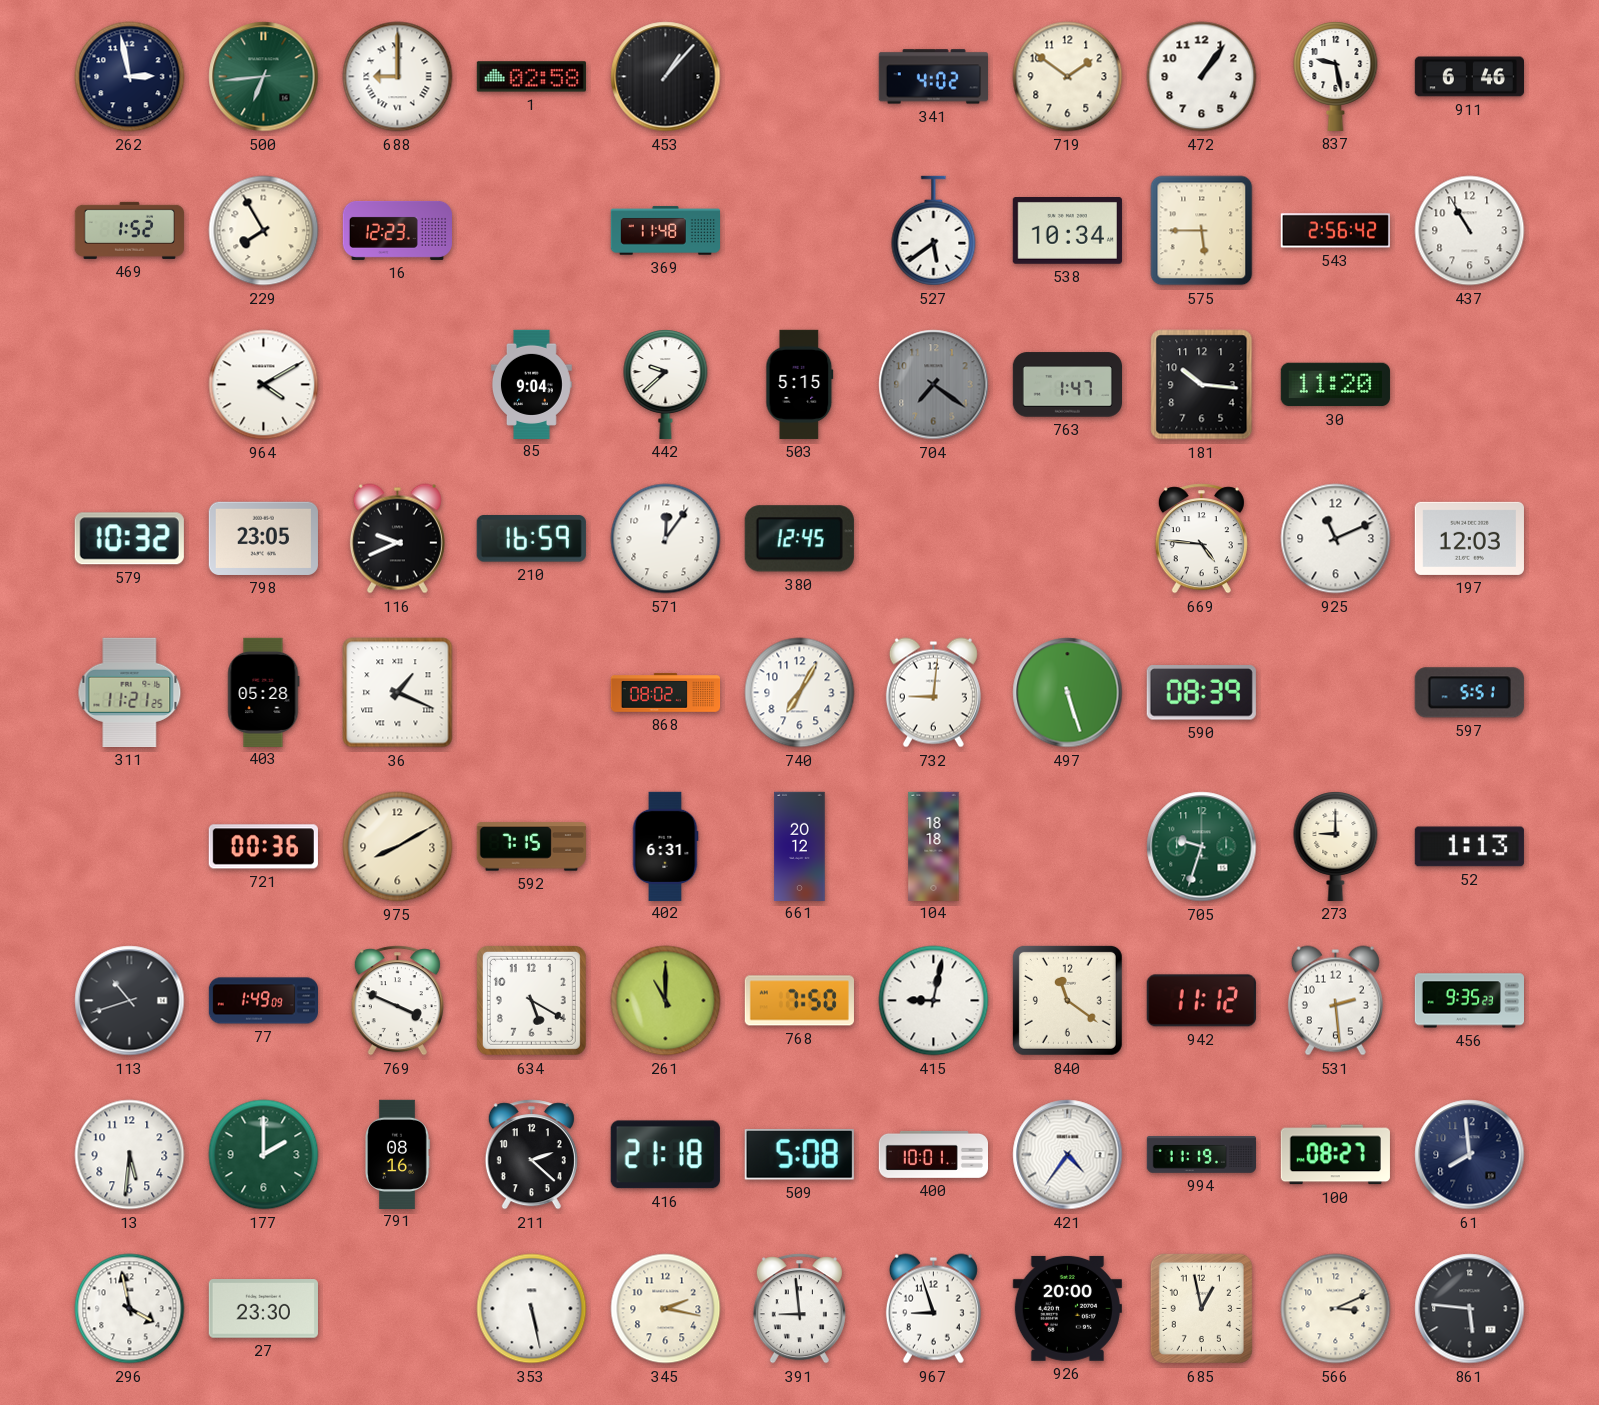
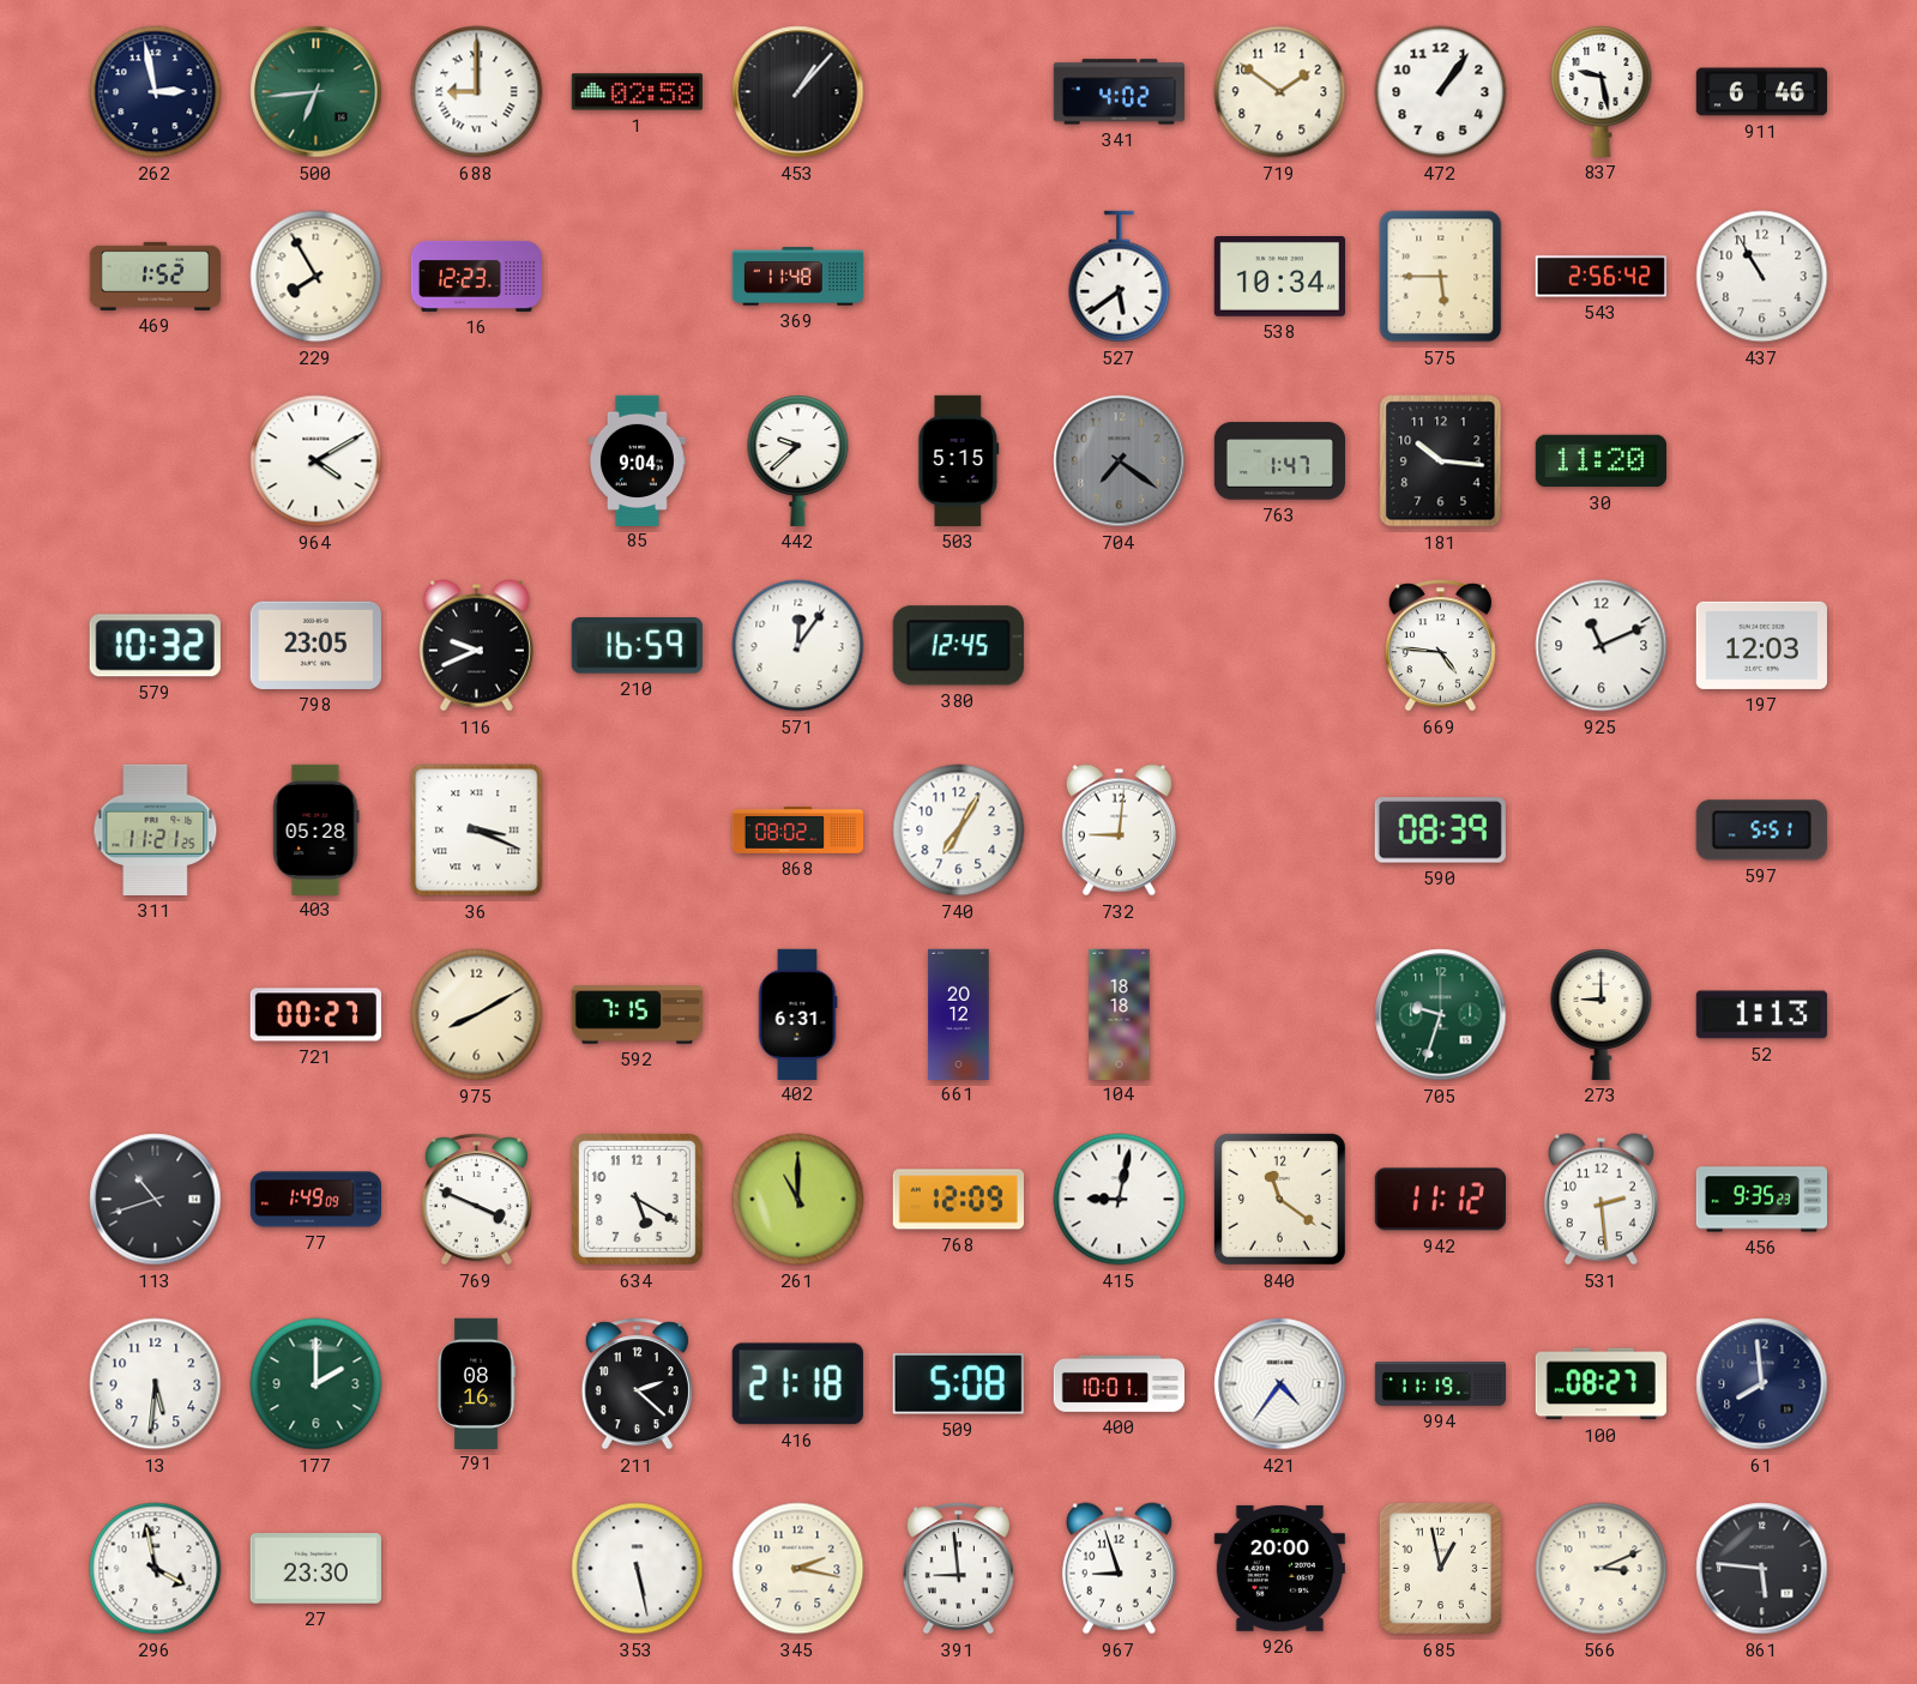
36: 1:19 -> 3:19
497: 5:27 -> none
721: 00:36 -> 00:27
768: 7:50 -> 12:09
